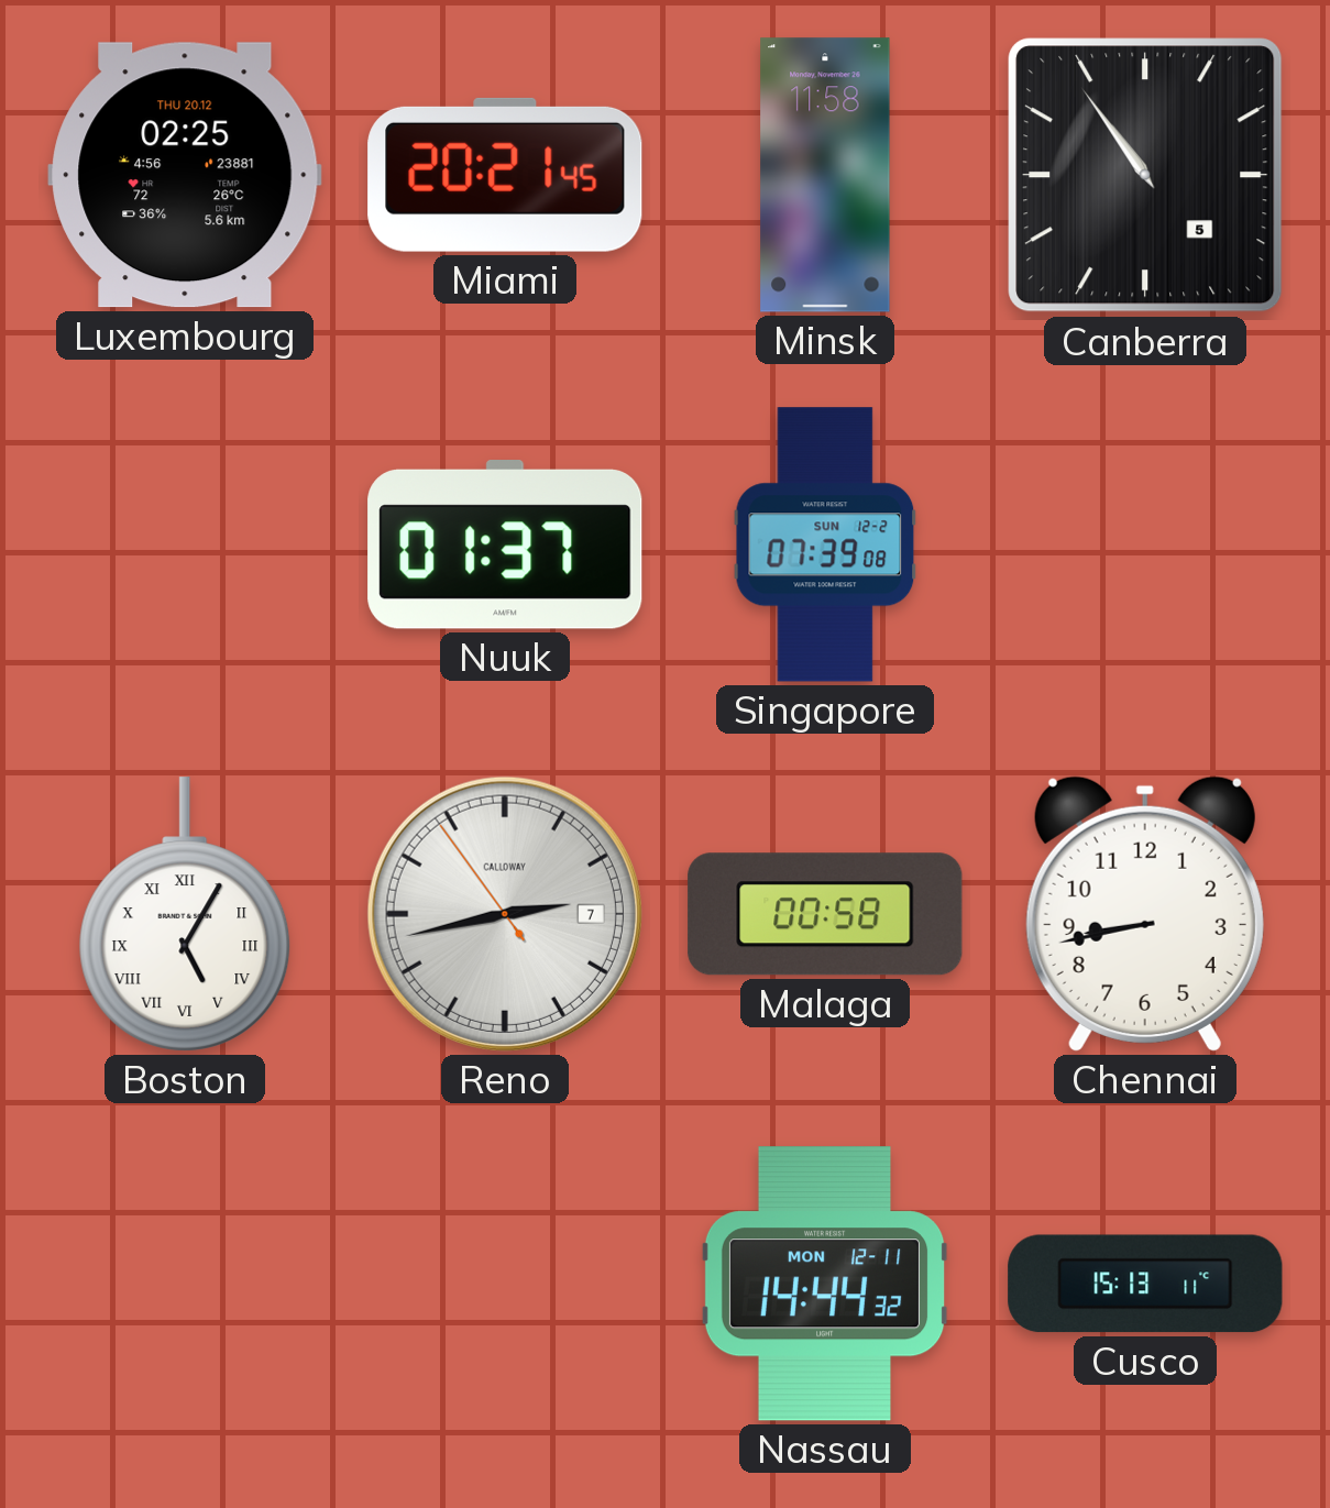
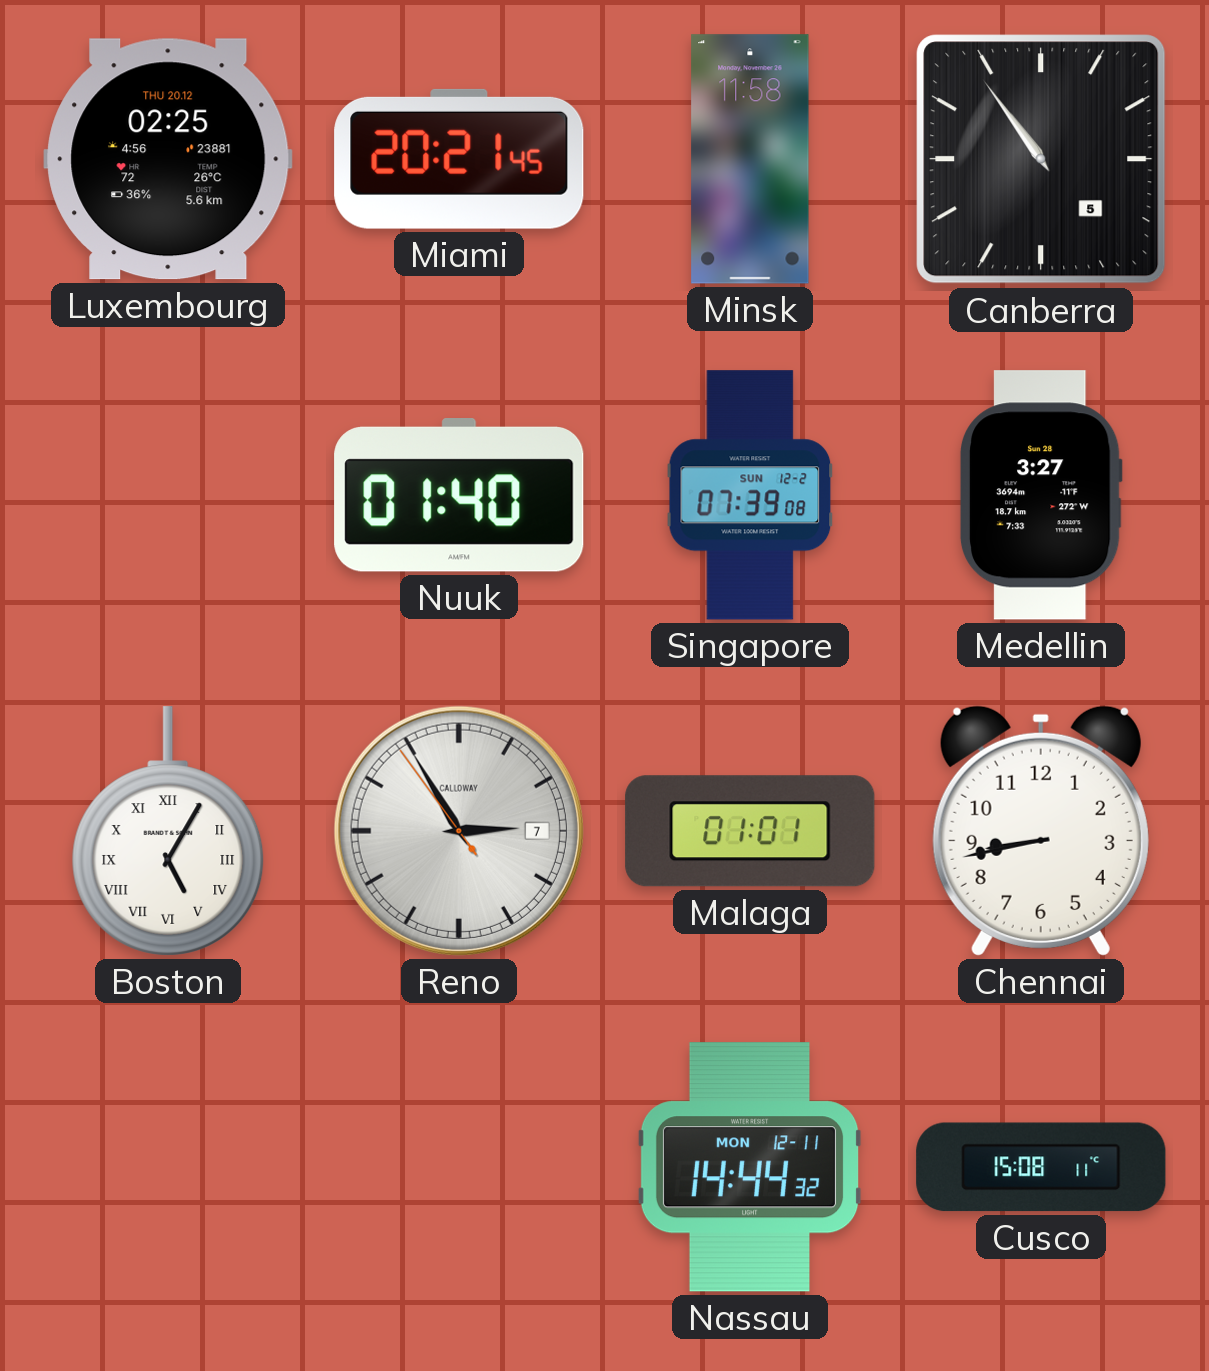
Nuuk: 01:37 -> 01:40
Medellin: none -> 3:27
Reno: 2:42 -> 2:54
Malaga: 00:58 -> 01:01
Cusco: 15:13 -> 15:08
